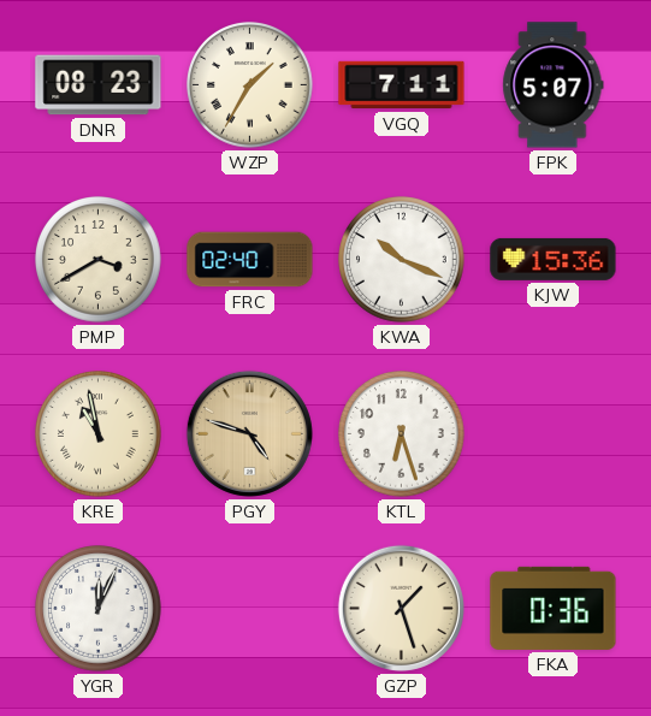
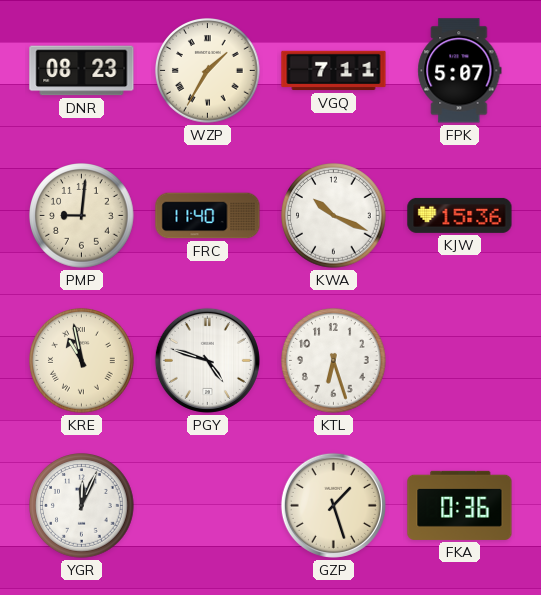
PMP: 3:40 -> 9:01
FRC: 02:40 -> 11:40
PGY dial: champagne -> white
